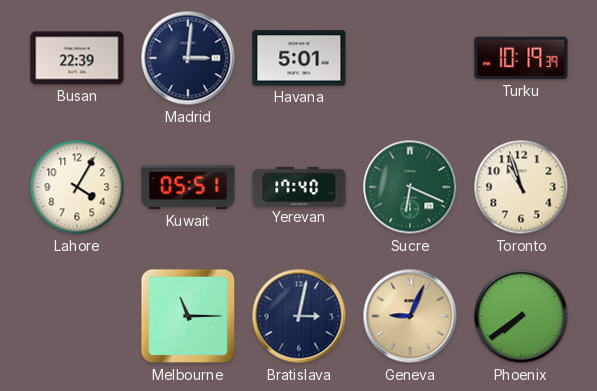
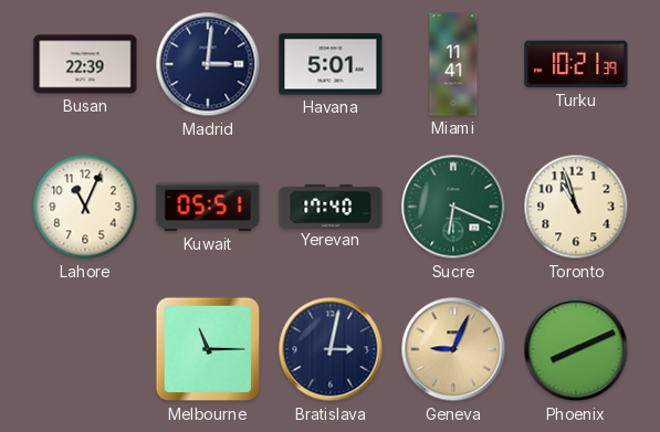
Miami: none -> 11:41
Turku: 10:19 -> 10:21
Lahore: 4:05 -> 11:04
Phoenix: 7:39 -> 8:11
